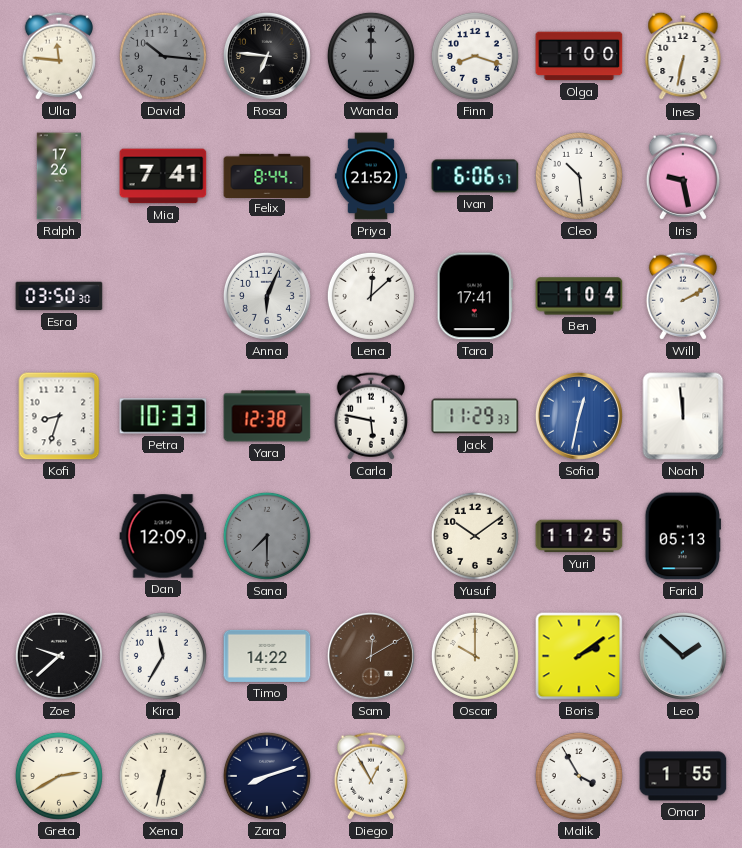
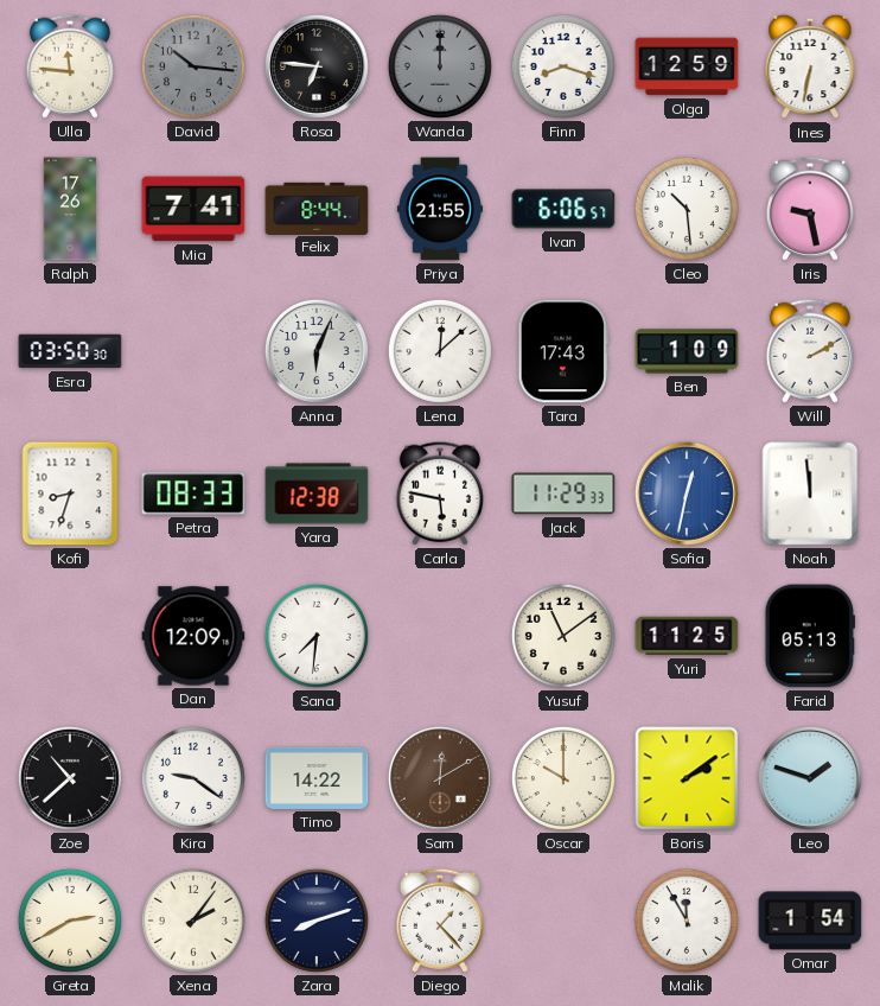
Olga: 1:00 -> 12:59
Priya: 21:52 -> 21:55
Tara: 17:41 -> 17:43
Ben: 1:04 -> 1:09
Petra: 10:33 -> 08:33
Sana: 7:30 -> 7:31
Sana dial: grey -> white
Yusuf: 10:09 -> 11:09
Zoe: 9:38 -> 10:38
Kira: 11:35 -> 9:21
Leo: 1:52 -> 1:48
Xena: 6:32 -> 2:06
Diego: 12:55 -> 1:23
Malik: 3:55 -> 11:55
Omar: 1:55 -> 1:54
